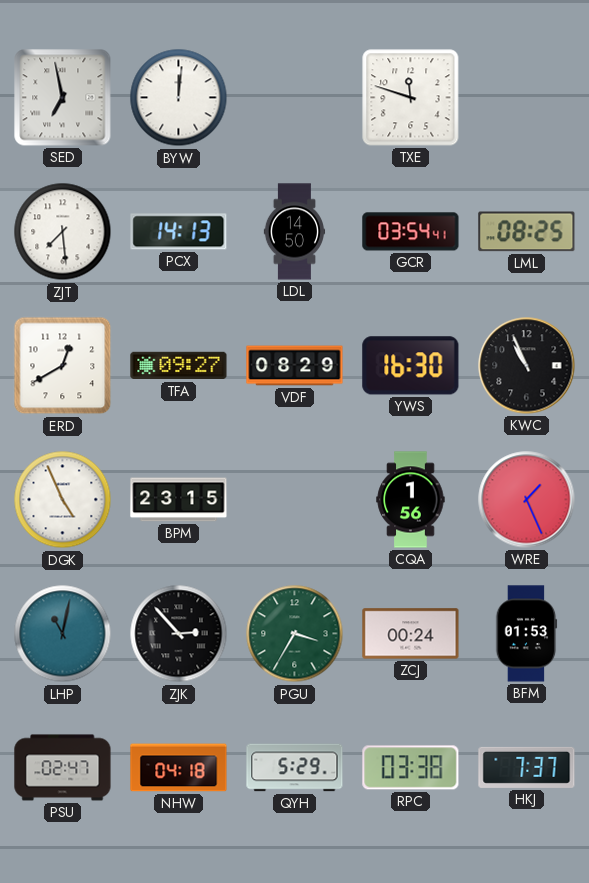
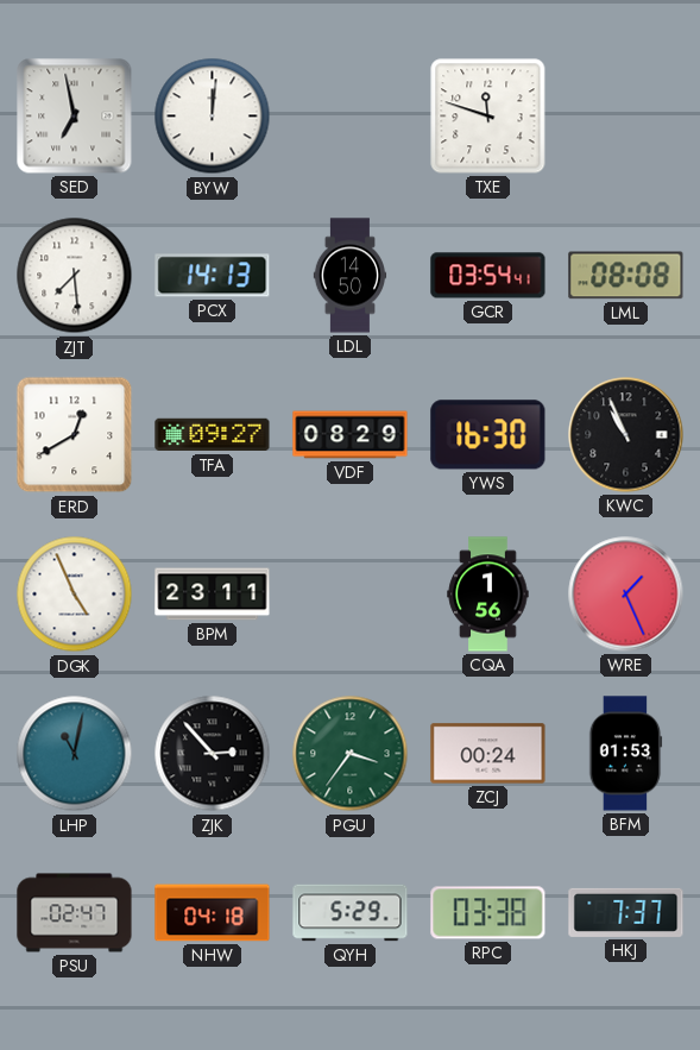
LML: 08:25 -> 08:08
BPM: 23:15 -> 23:11
PGU: 3:35 -> 3:36
